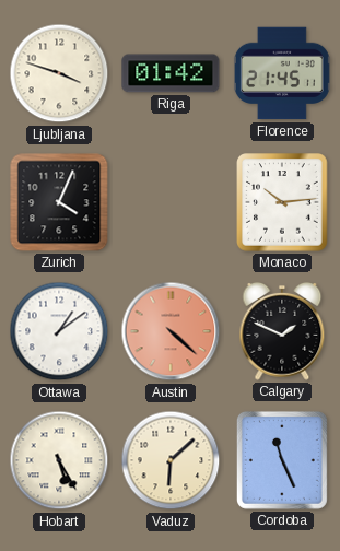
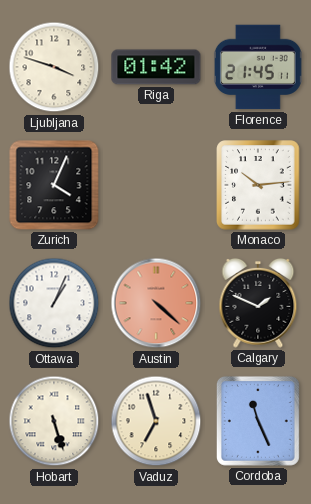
Ottawa: 1:09 -> 1:04
Hobart: 5:25 -> 5:27
Vaduz: 6:08 -> 6:57
